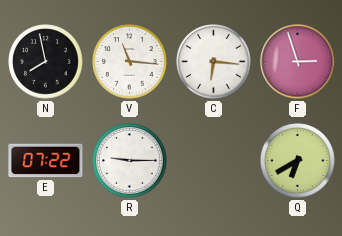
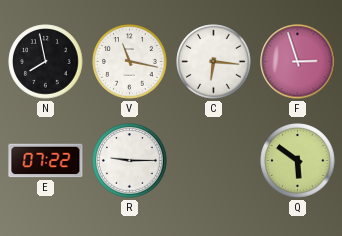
V: 11:16 -> 11:17
Q: 6:40 -> 5:51
